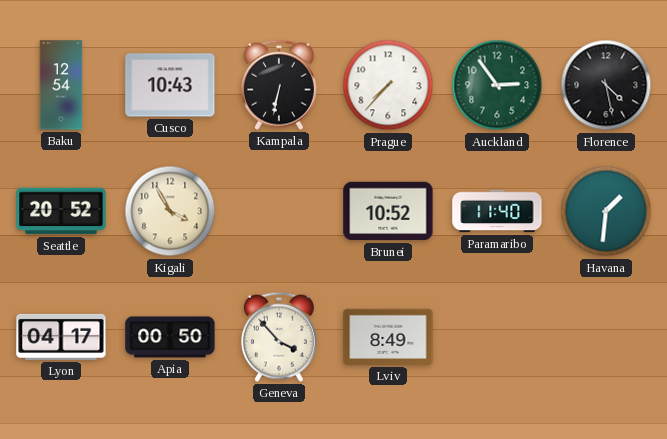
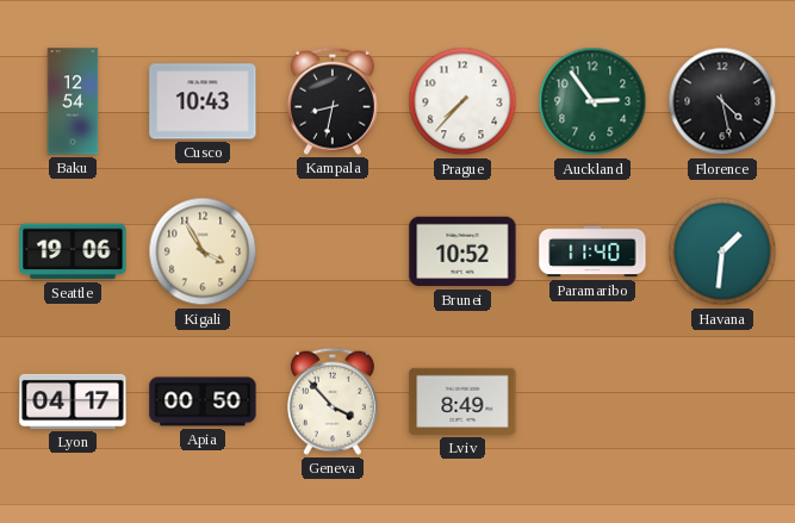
Kampala: 6:32 -> 8:32
Seattle: 20:52 -> 19:06
